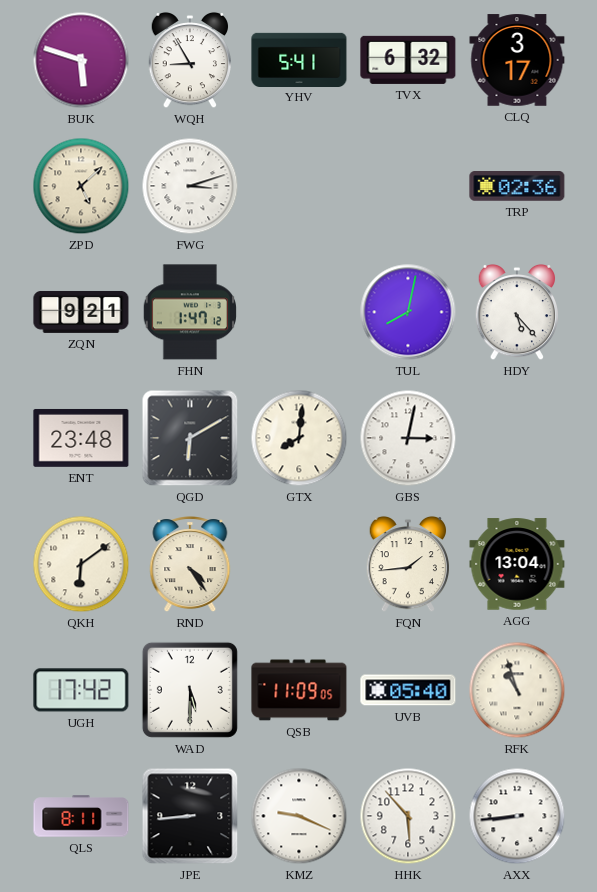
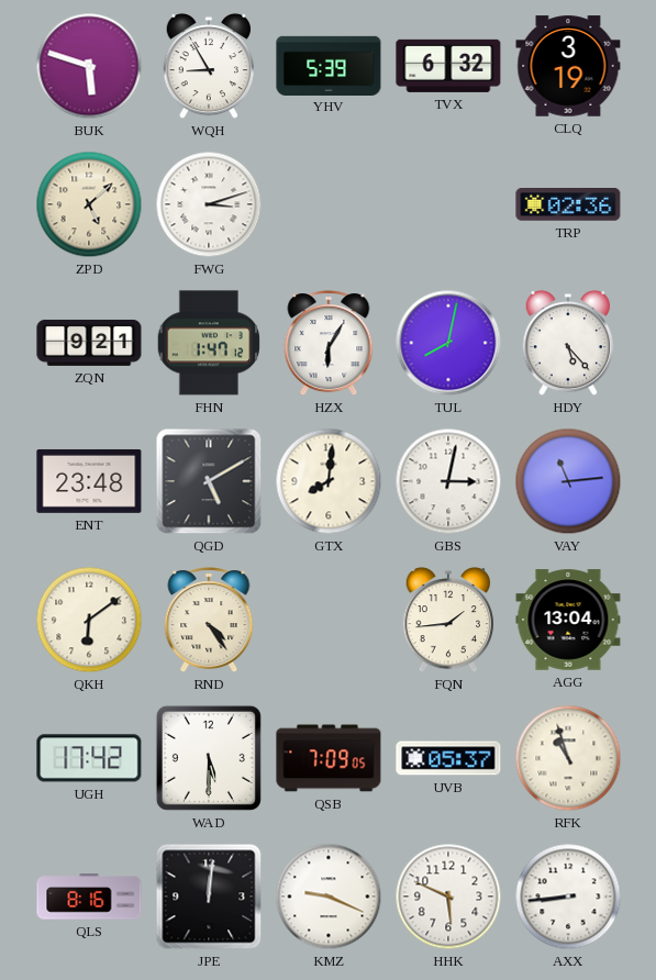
YHV: 5:41 -> 5:39
CLQ: 3:17 -> 3:19
HZX: none -> 6:05
QGD: 6:10 -> 5:10
VAY: none -> 11:14
QSB: 11:09 -> 7:09
UVB: 05:40 -> 05:37
QLS: 8:11 -> 8:16
JPE: 8:44 -> 12:01
HHK: 5:53 -> 5:49
